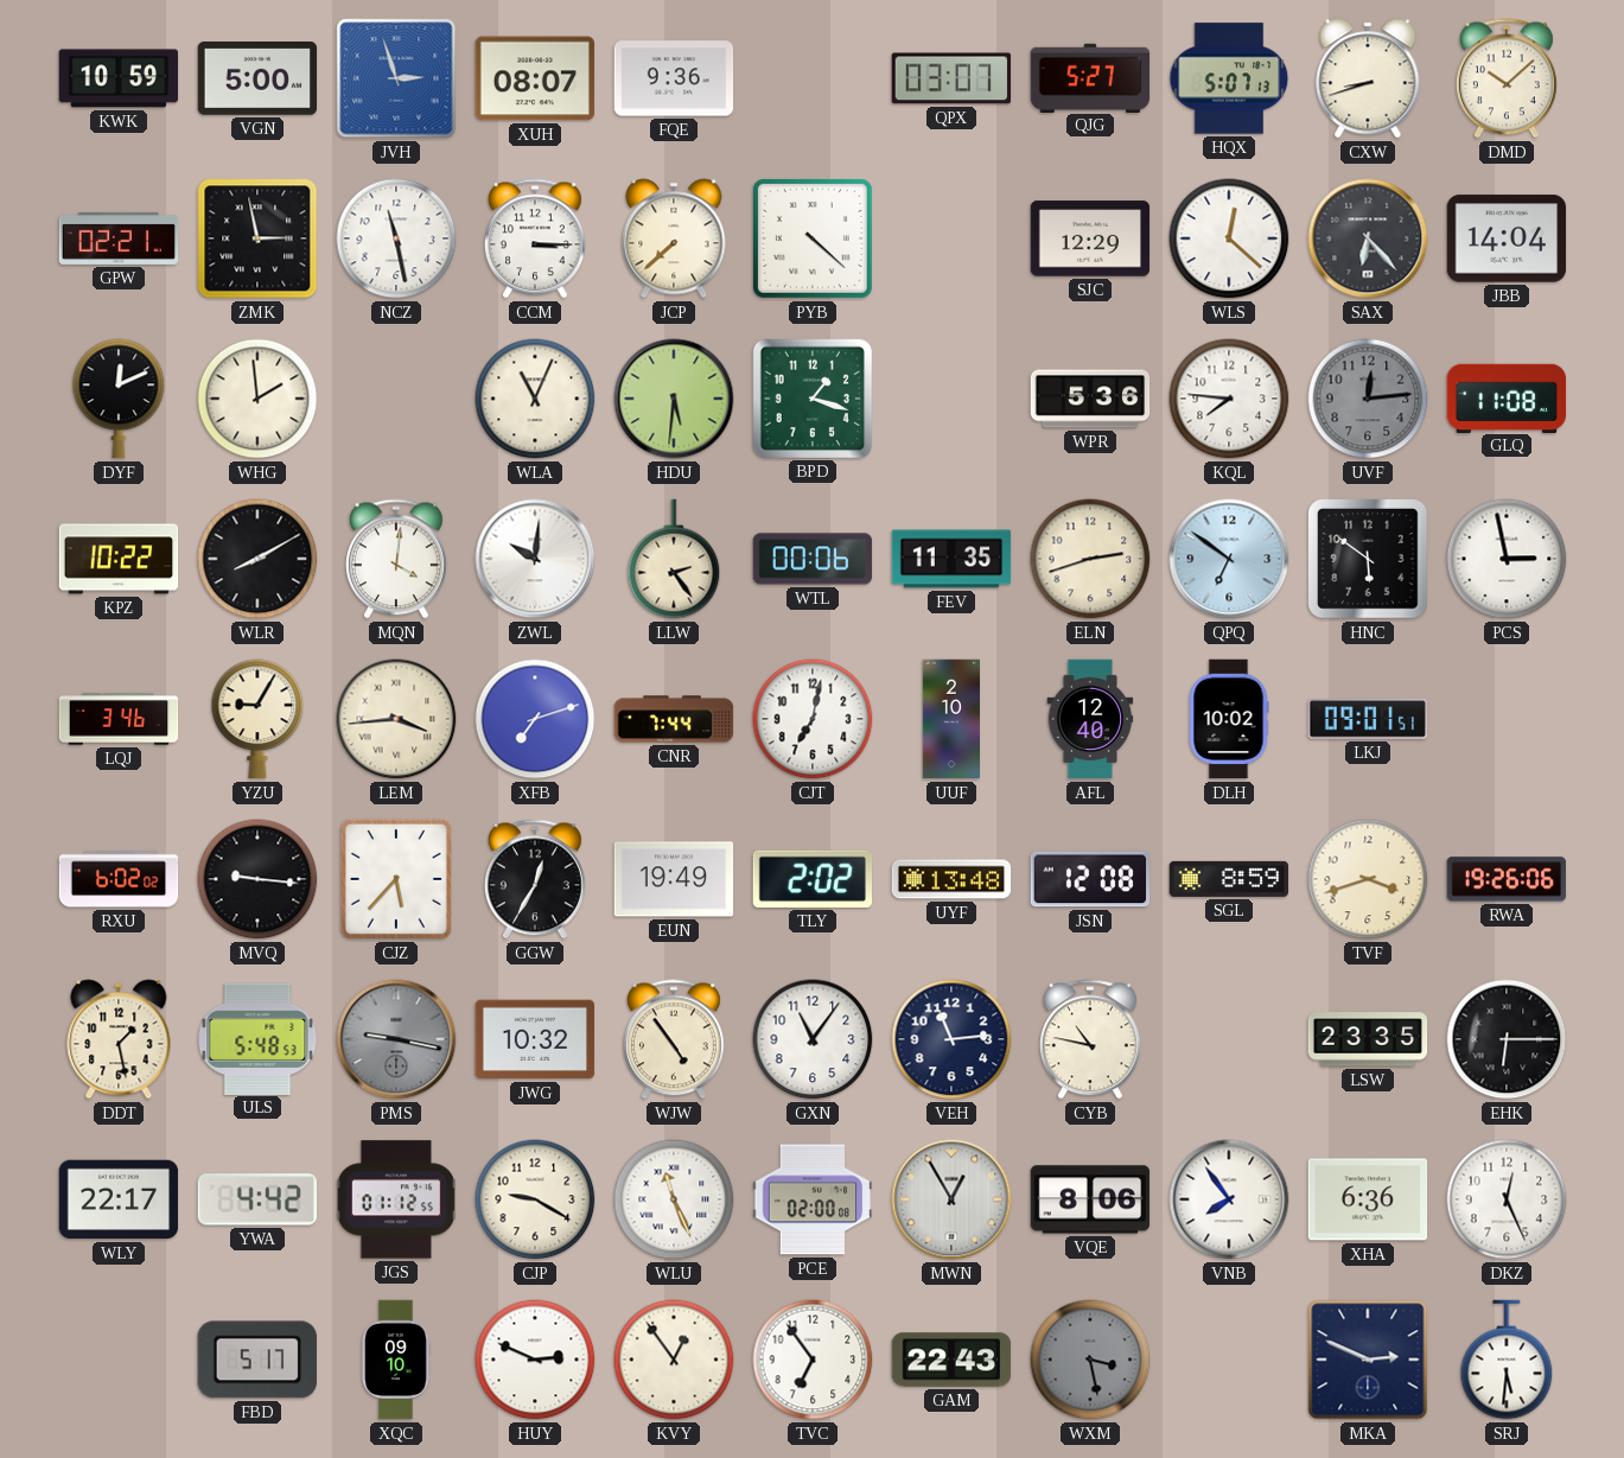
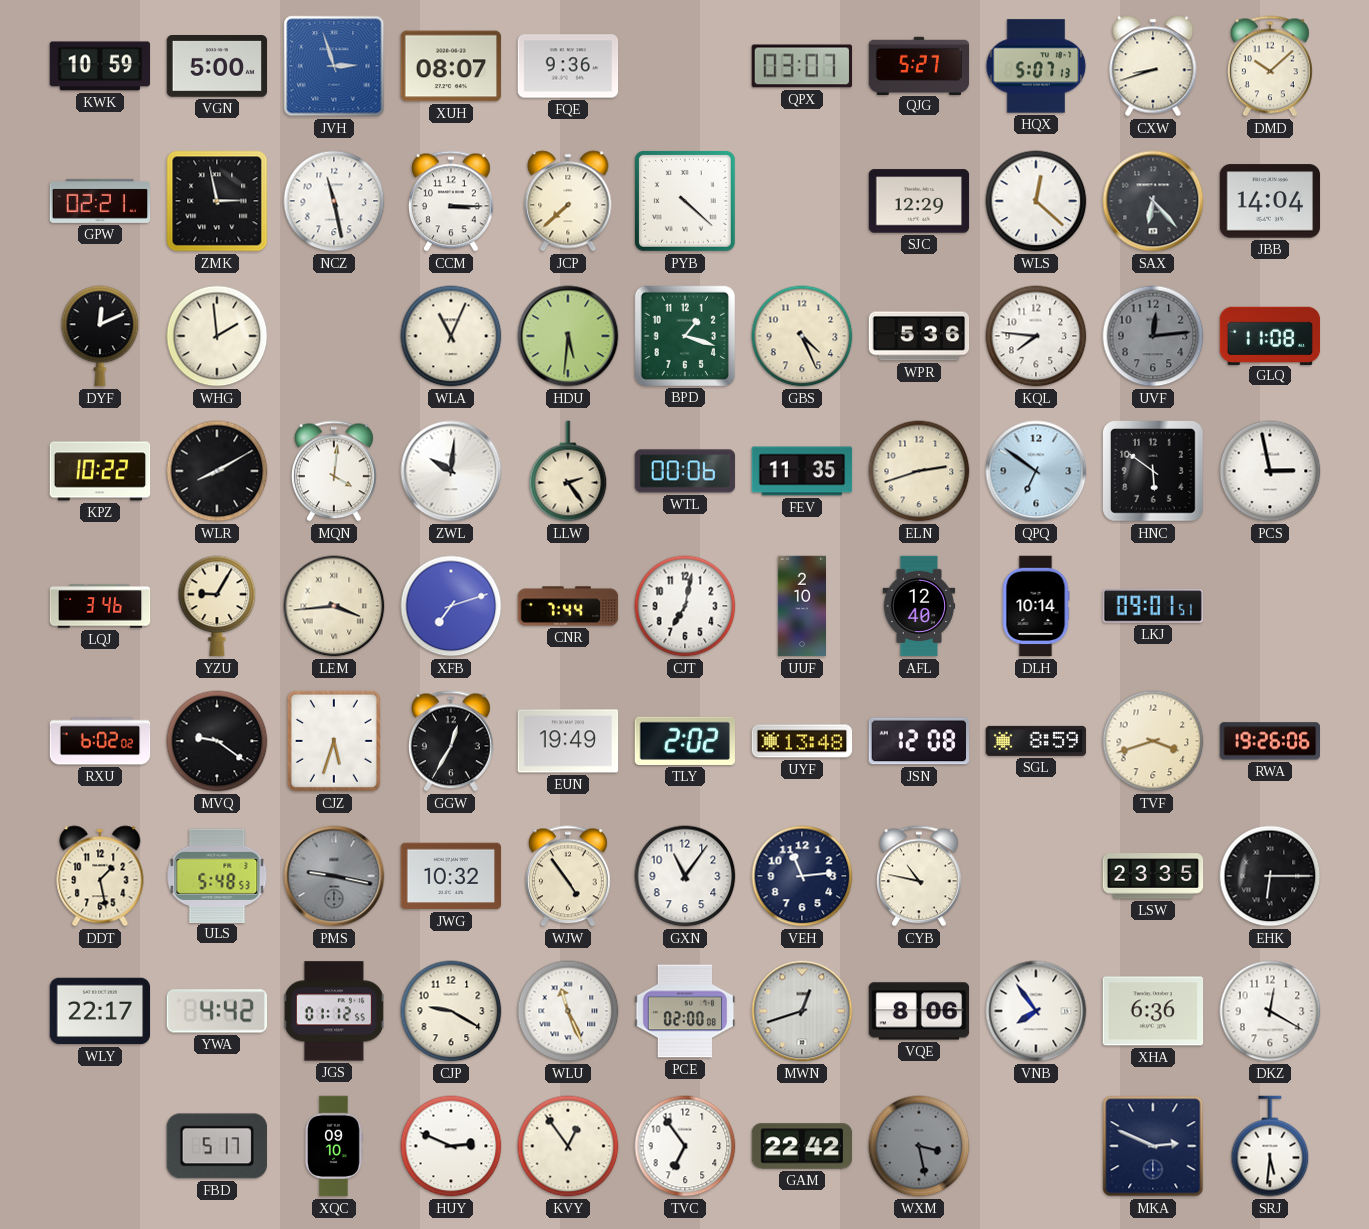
GBS: none -> 4:26
DLH: 10:02 -> 10:14
MVQ: 9:16 -> 9:21
CJZ: 5:37 -> 5:33
MWN: 12:55 -> 12:42
DKZ: 12:26 -> 12:20
GAM: 22:43 -> 22:42
